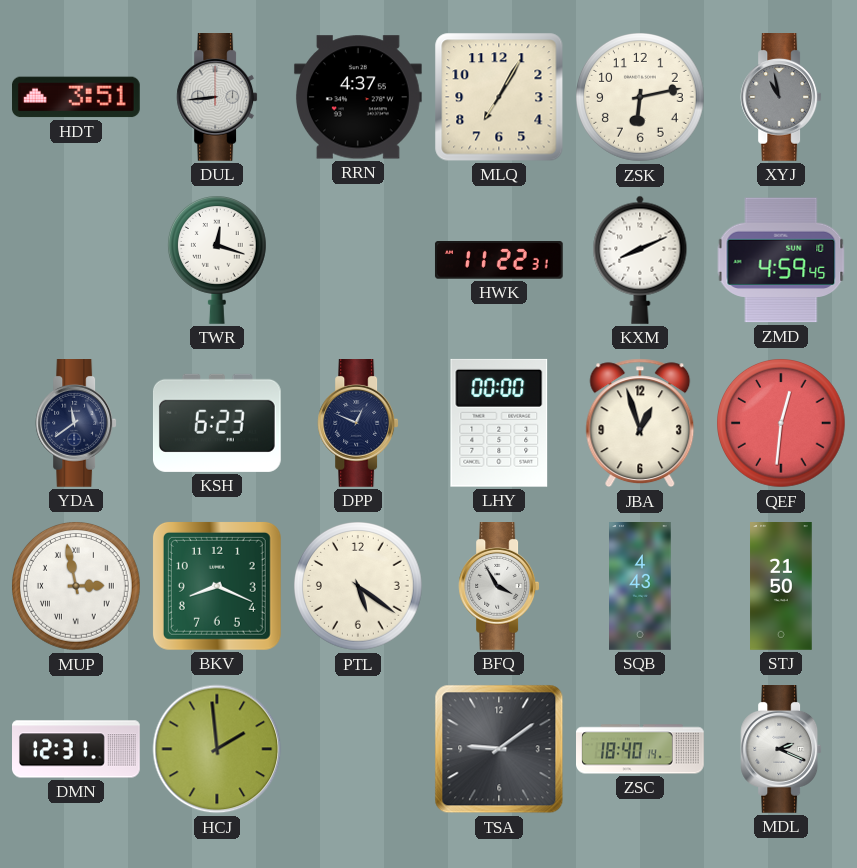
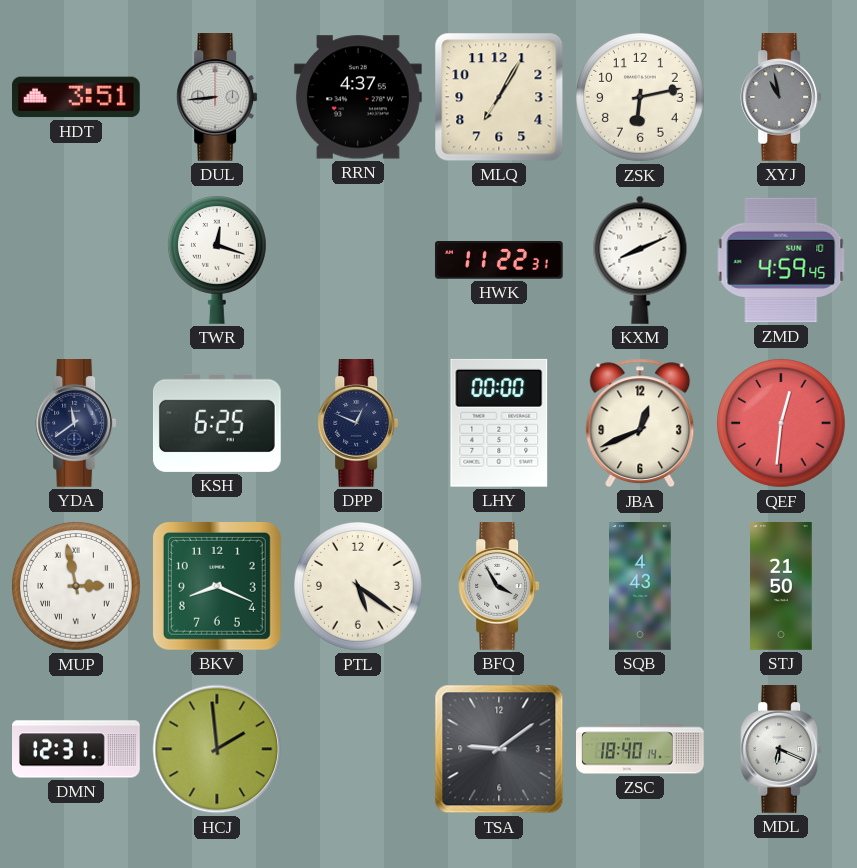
KSH: 6:23 -> 6:25
JBA: 12:57 -> 12:41
MDL: 2:19 -> 6:19
